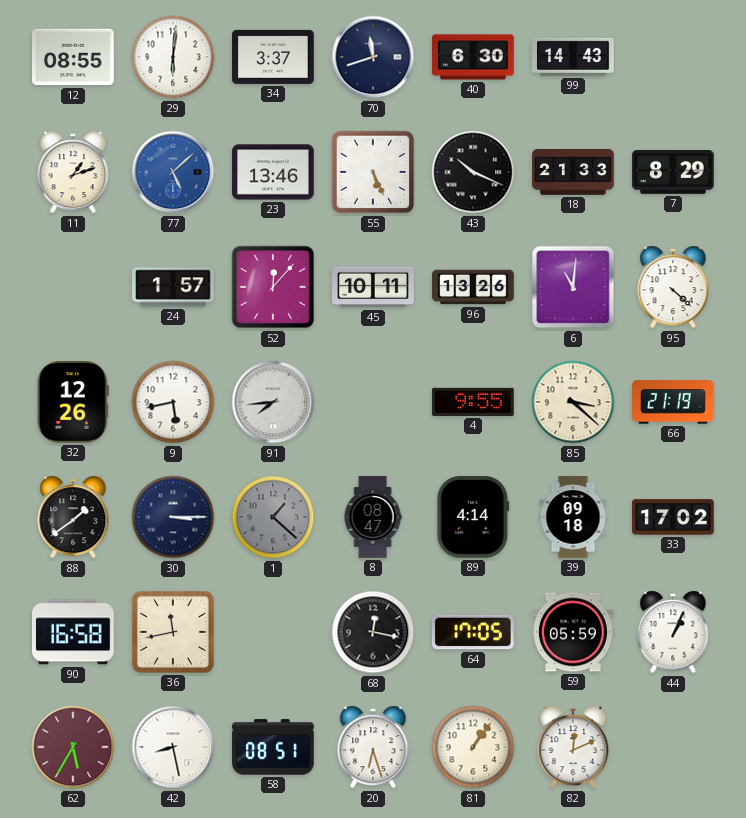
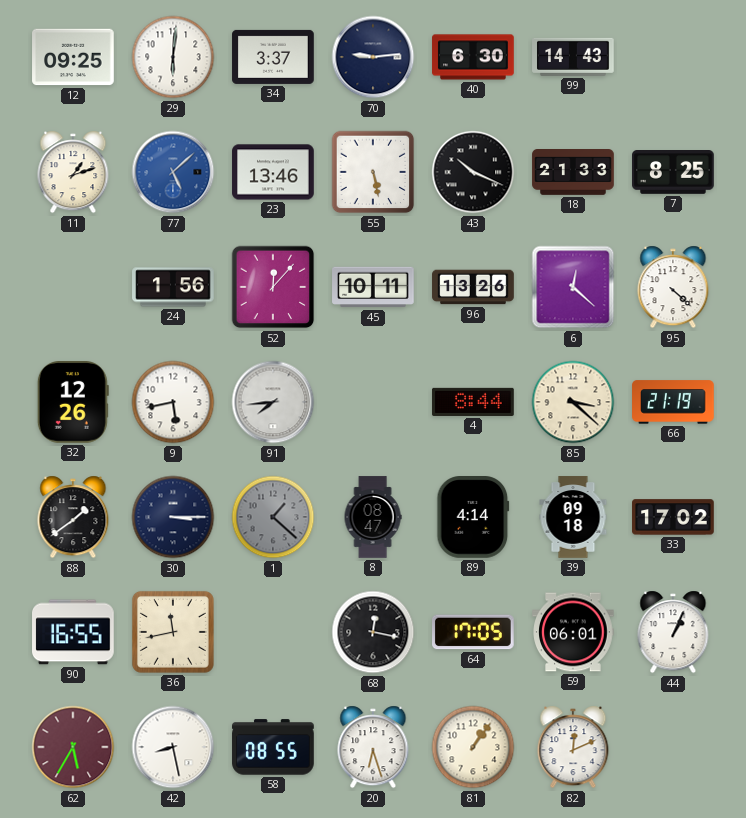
12: 08:55 -> 09:25
70: 11:42 -> 9:14
55: 5:26 -> 5:28
7: 8:29 -> 8:25
24: 1:57 -> 1:56
6: 11:01 -> 12:22
4: 9:55 -> 8:44
90: 16:58 -> 16:55
59: 05:59 -> 06:01
58: 08:51 -> 08:55
